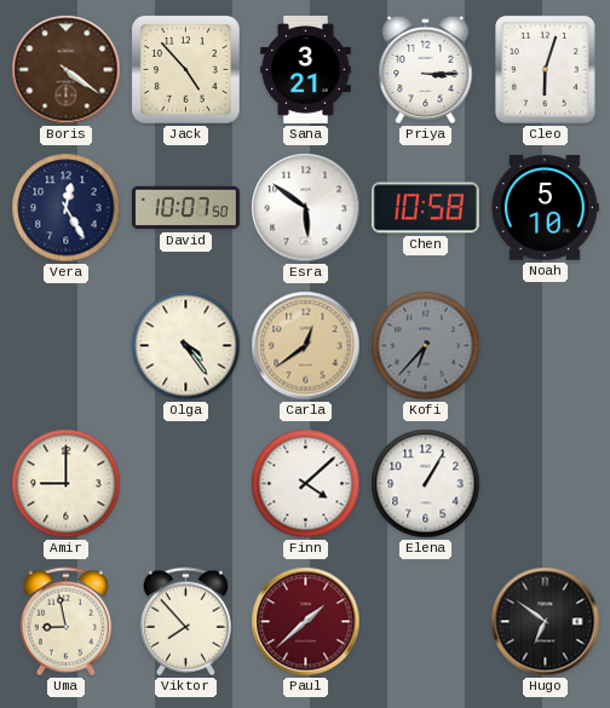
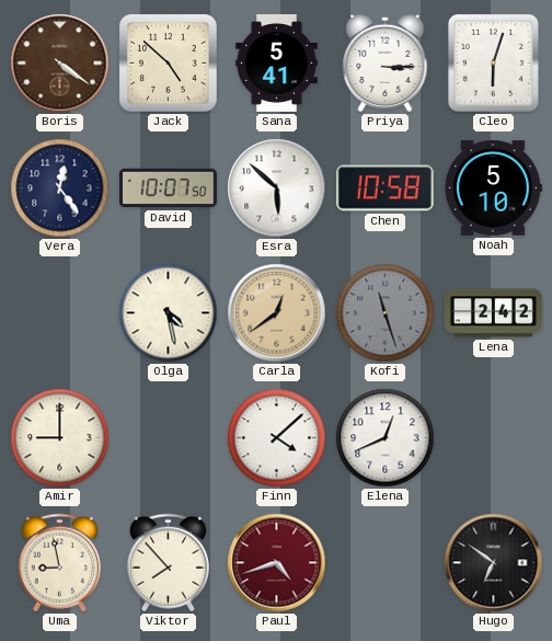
Jack: 4:53 -> 4:52
Sana: 3:21 -> 5:41
Vera: 12:25 -> 12:24
Esra: 5:51 -> 5:52
Olga: 4:24 -> 4:28
Kofi: 6:37 -> 11:27
Lena: none -> 2:42
Elena: 1:05 -> 12:41
Paul: 1:38 -> 4:42
